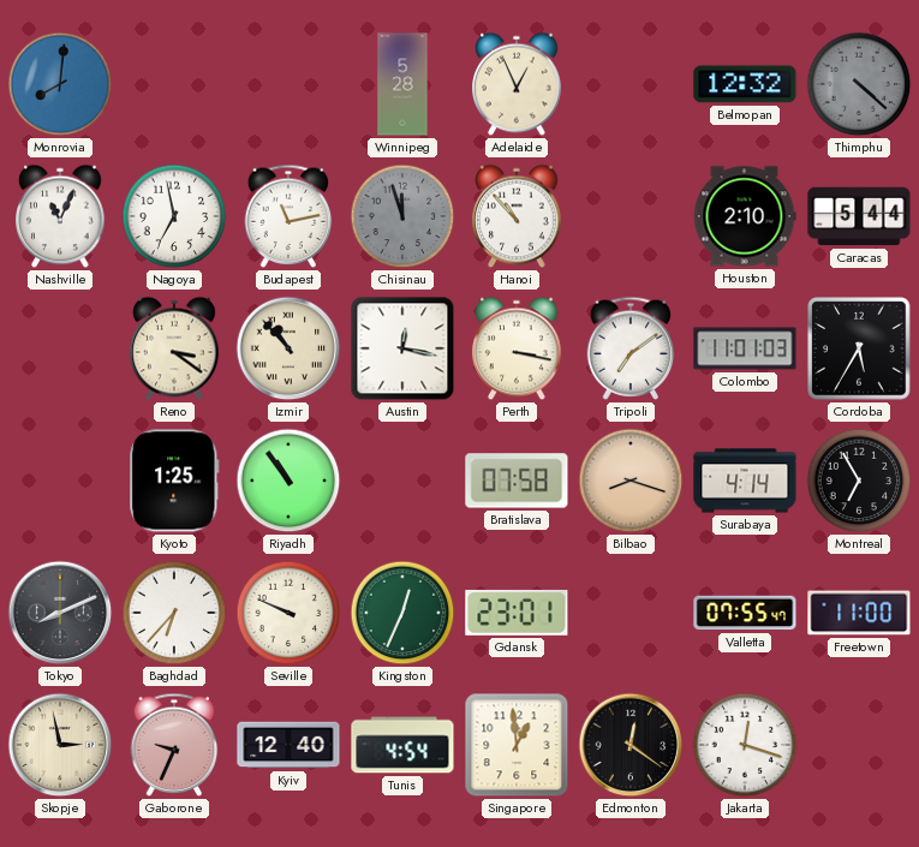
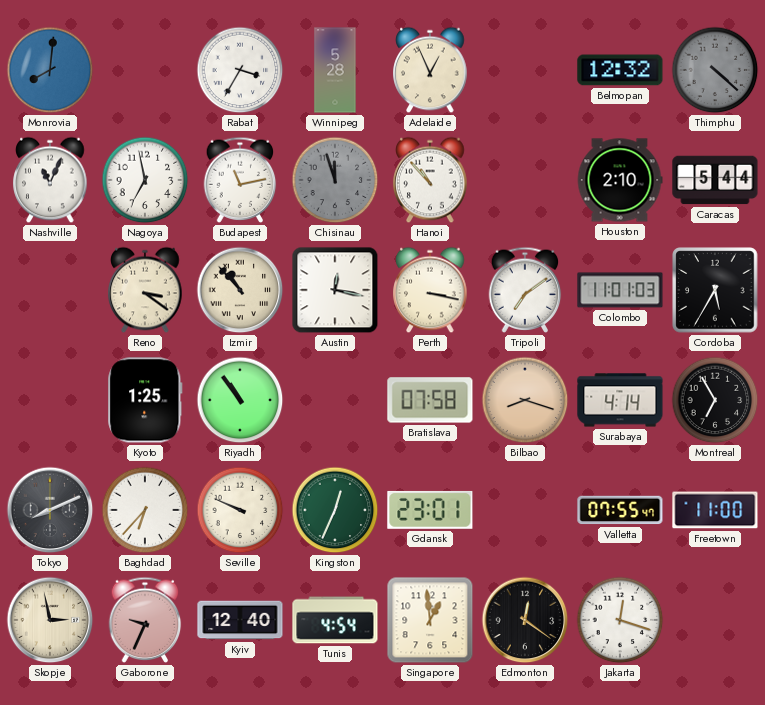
Rabat: none -> 3:35
